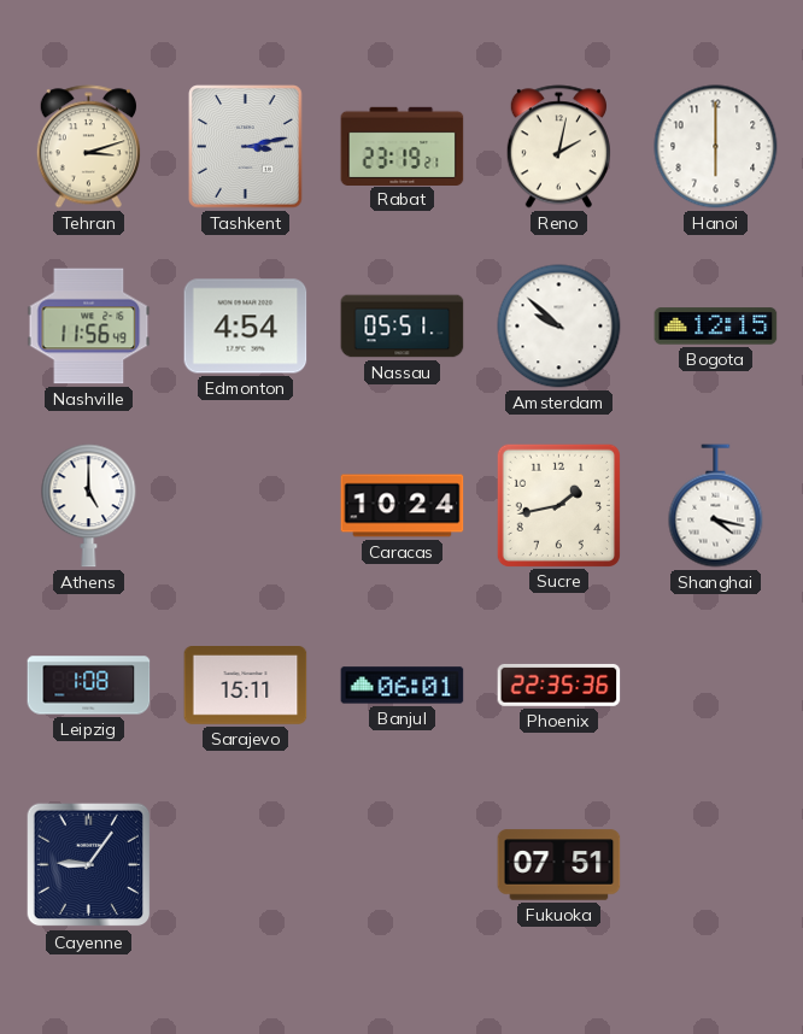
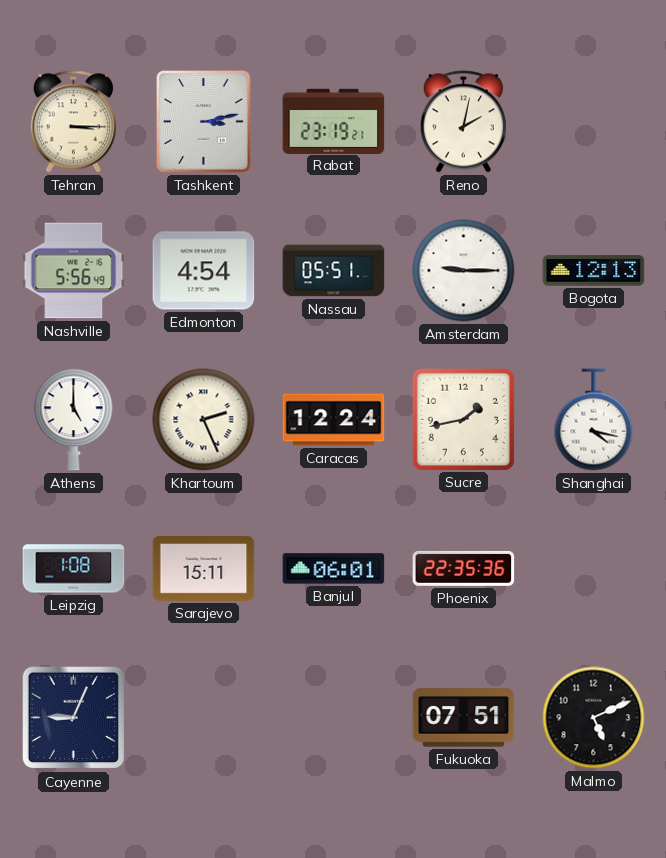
Tehran: 3:12 -> 3:15
Hanoi: 6:00 -> none
Nashville: 11:56 -> 5:56
Amsterdam: 9:52 -> 9:15
Bogota: 12:15 -> 12:13
Khartoum: none -> 2:26
Caracas: 10:24 -> 12:24
Cayenne: 9:06 -> 9:04
Malmo: none -> 5:11
